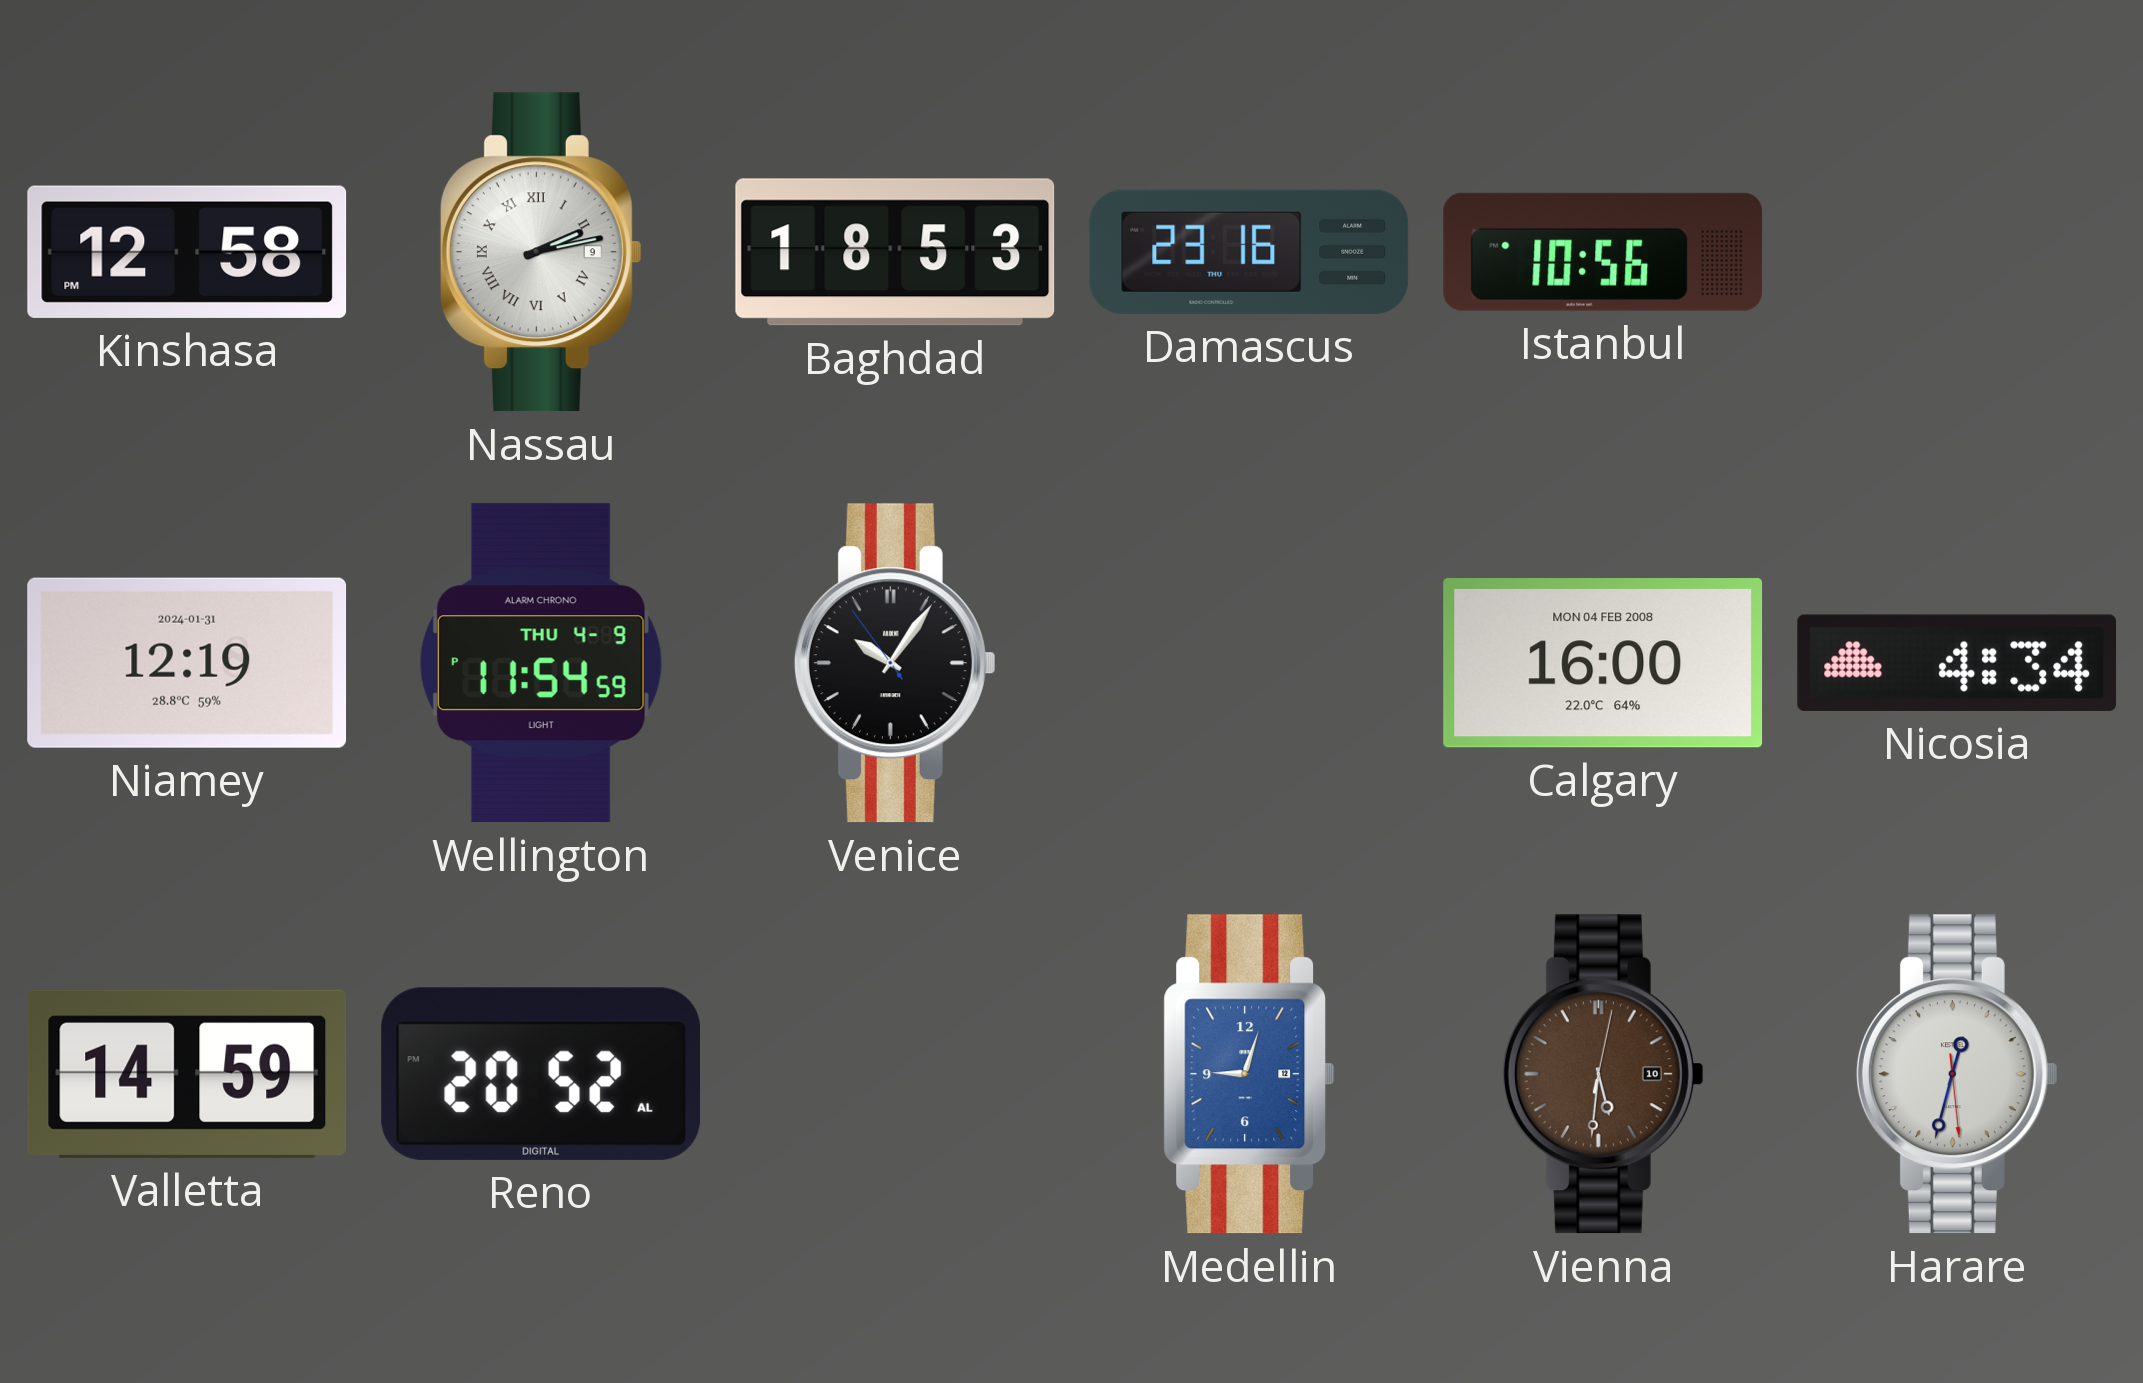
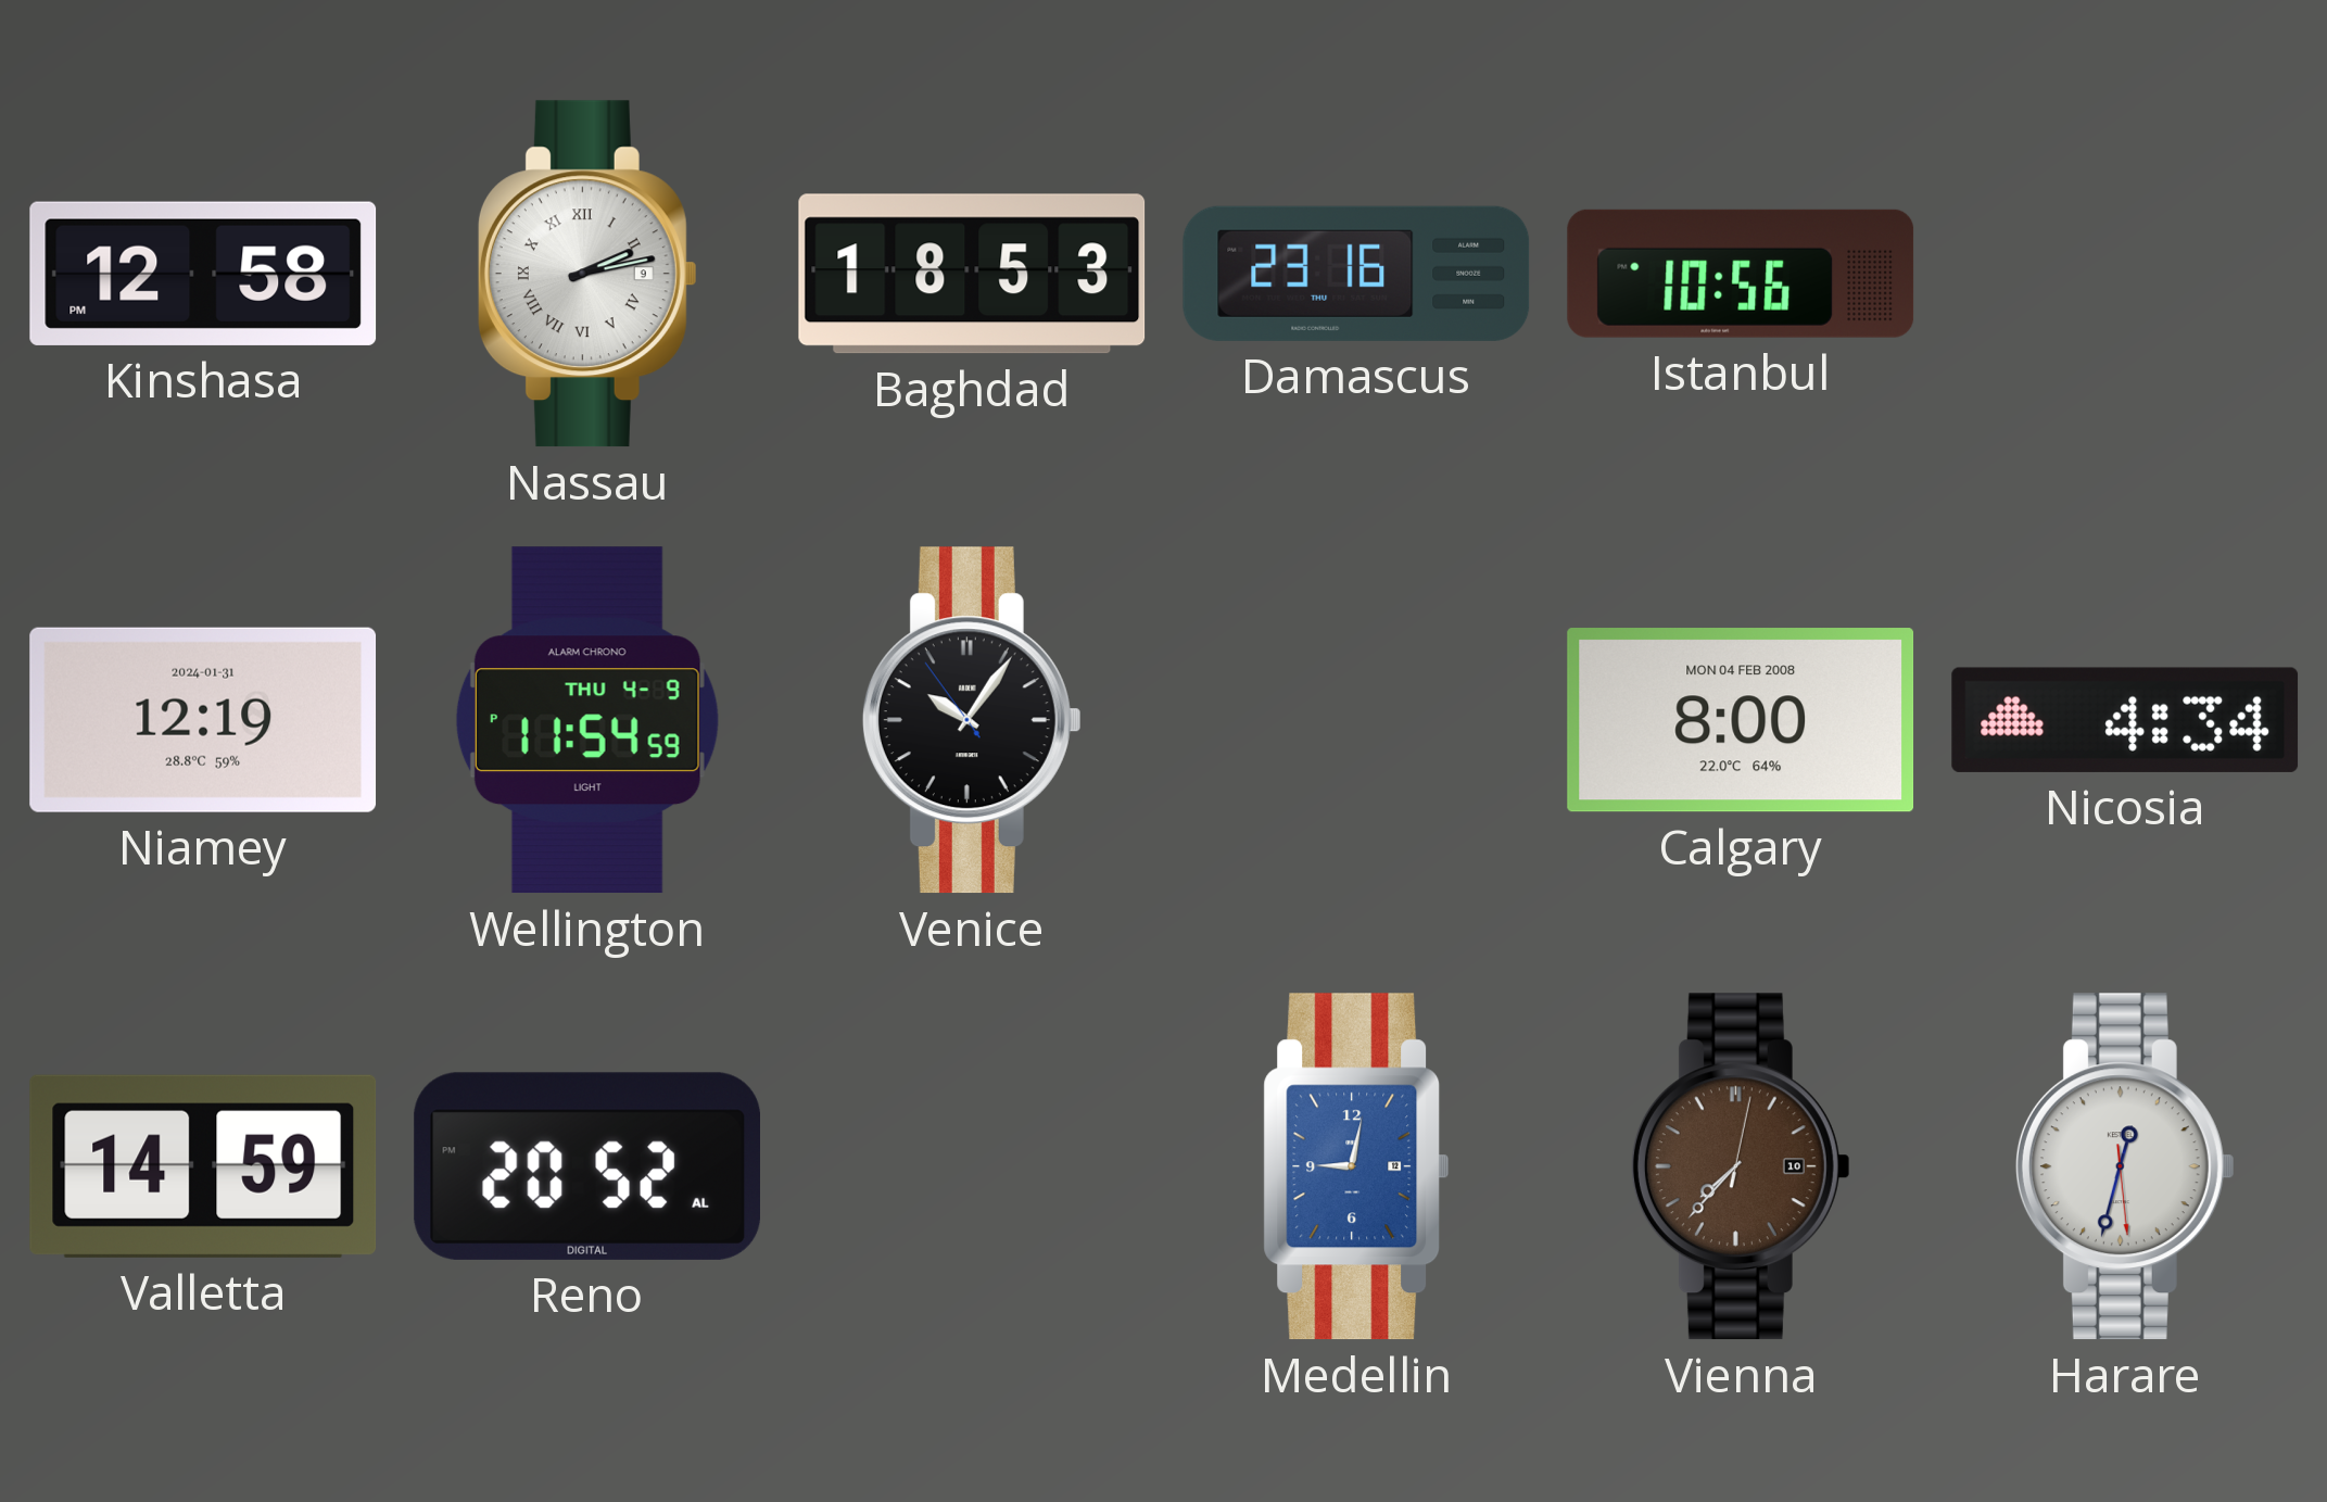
Calgary: 16:00 -> 8:00
Medellin: 9:03 -> 9:02
Vienna: 5:31 -> 7:37
